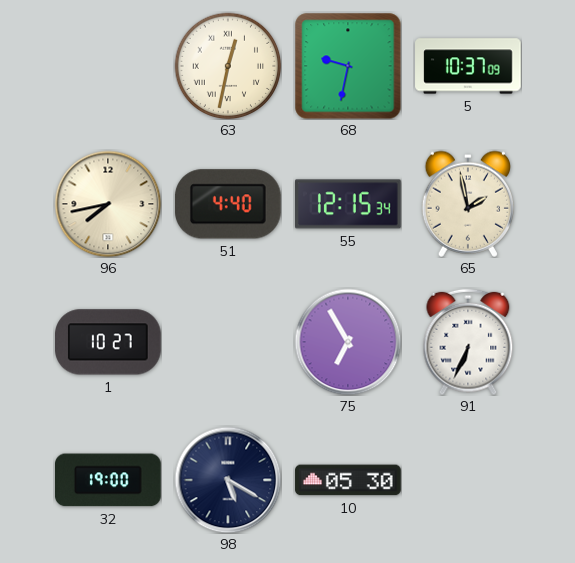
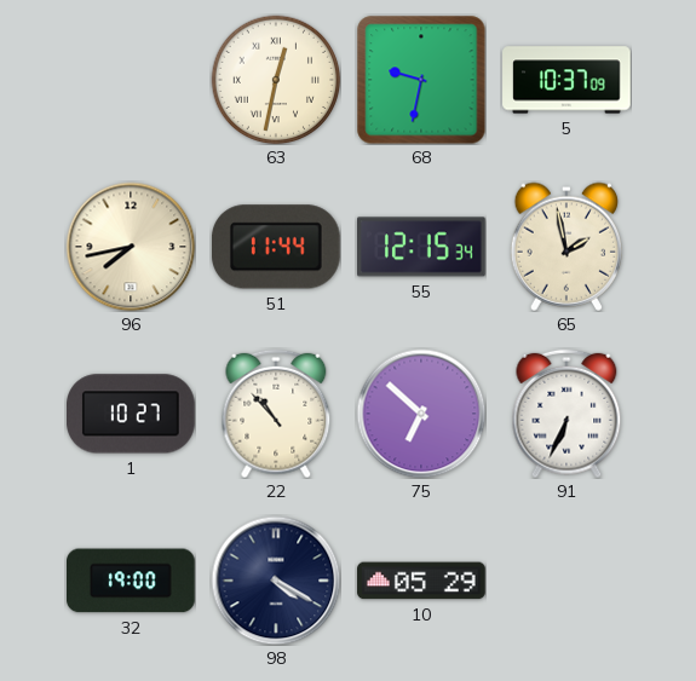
51: 4:40 -> 11:44
22: none -> 10:53
75: 6:55 -> 6:52
98: 5:20 -> 4:20
10: 05:30 -> 05:29
